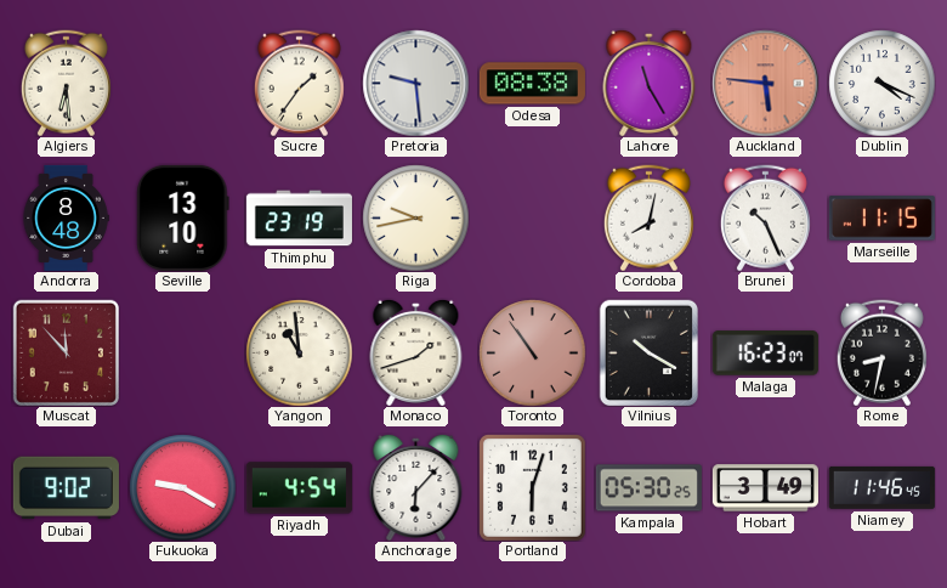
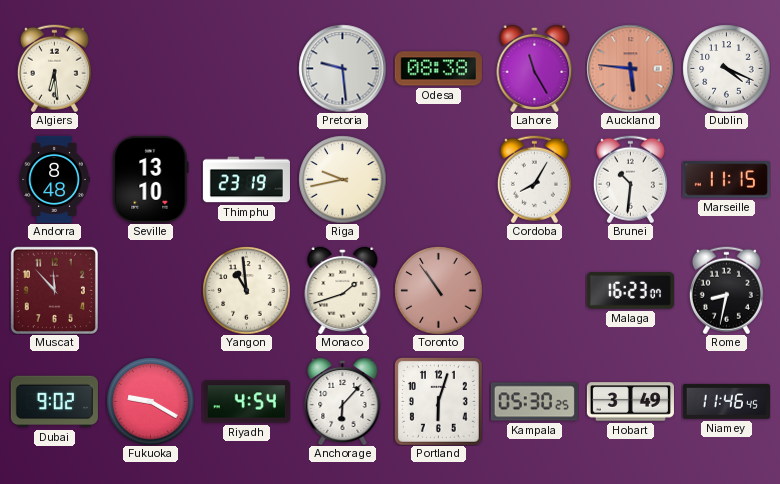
Sucre: 1:36 -> none
Cordoba: 8:02 -> 8:05
Brunei: 10:26 -> 10:31
Vilnius: 10:20 -> none
